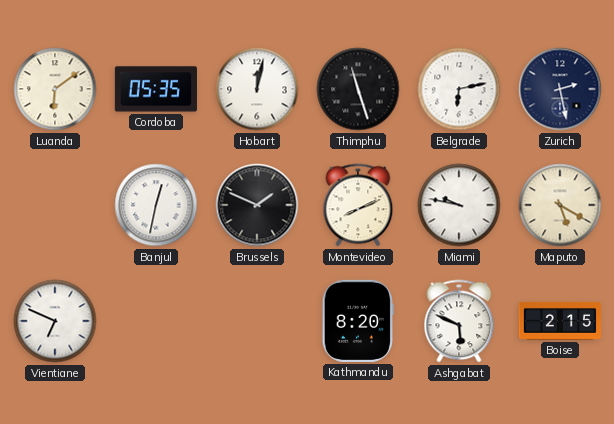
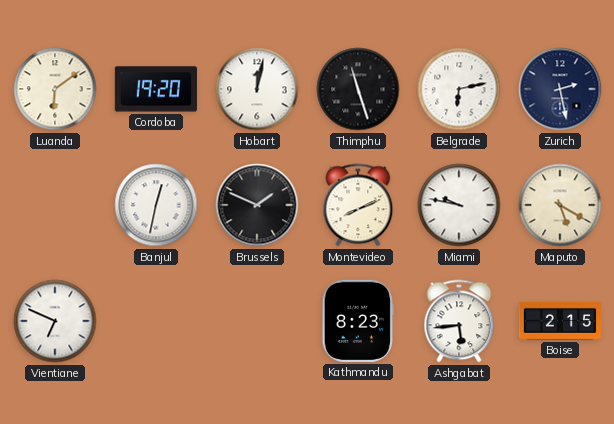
Cordoba: 05:35 -> 19:20
Kathmandu: 8:20 -> 8:23
Ashgabat: 5:49 -> 5:44
